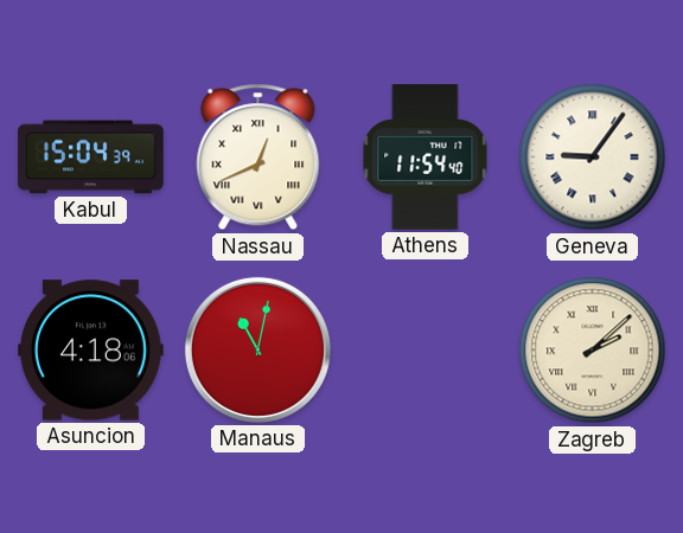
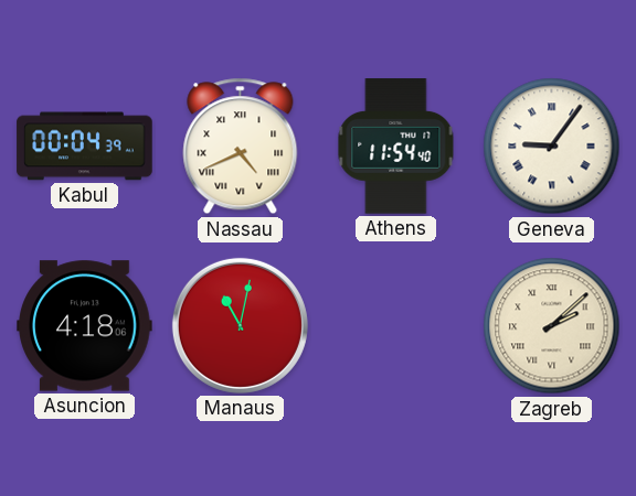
Kabul: 15:04 -> 00:04
Nassau: 12:41 -> 4:41
